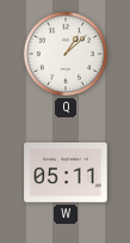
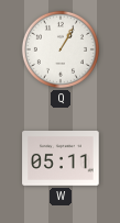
Q: 1:08 -> 1:05
